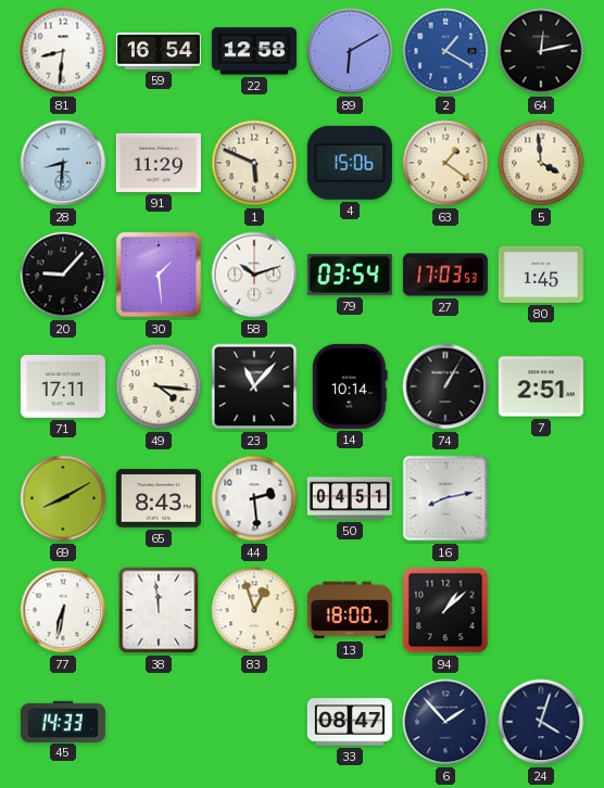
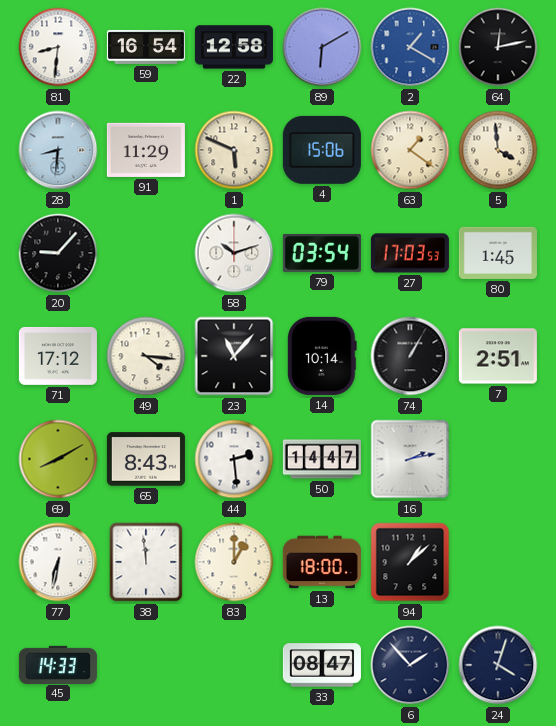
30: 1:29 -> none
71: 17:11 -> 17:12
50: 04:51 -> 14:47
16: 8:13 -> 2:13
83: 12:57 -> 1:00
